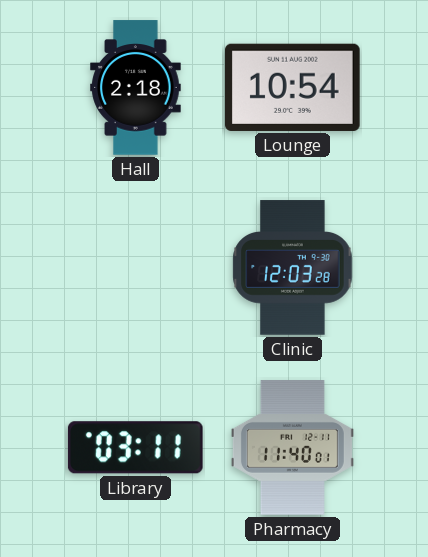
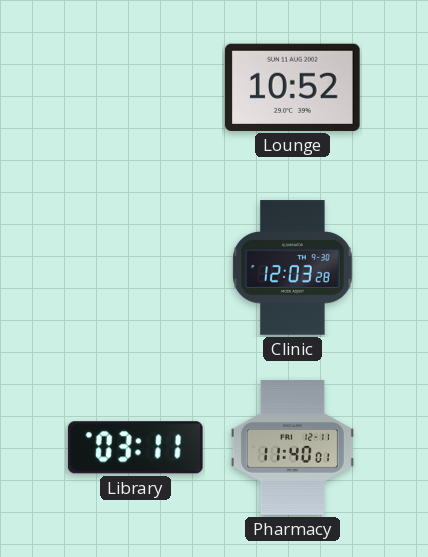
Hall: 2:18 -> none
Lounge: 10:54 -> 10:52
